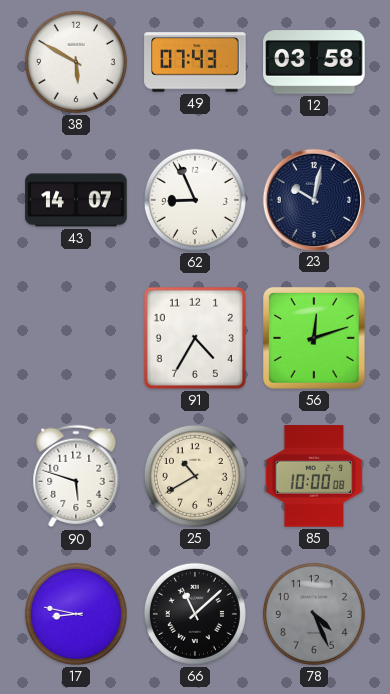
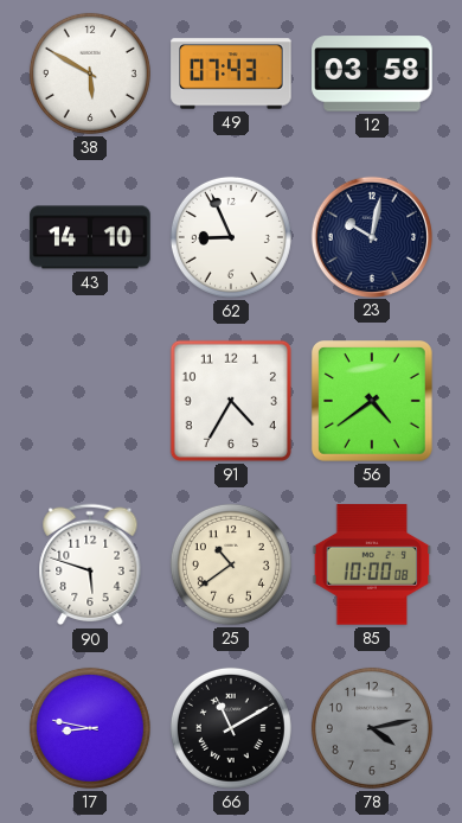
43: 14:07 -> 14:10
56: 12:12 -> 4:39
25: 10:40 -> 10:39
66: 11:08 -> 11:10
78: 4:26 -> 4:13
